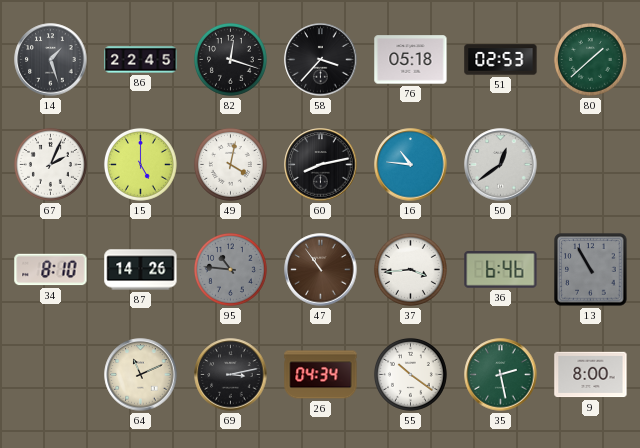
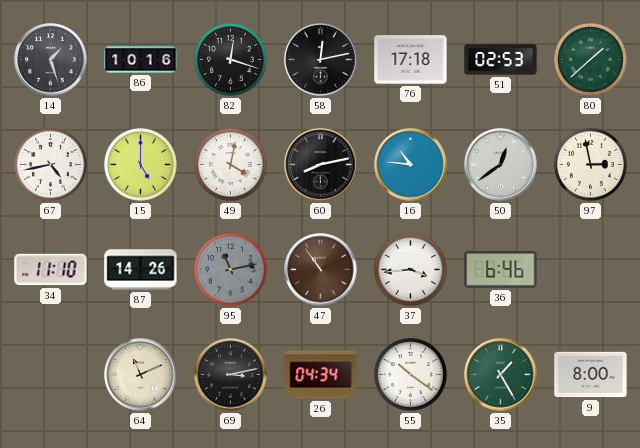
86: 22:45 -> 10:16
58: 3:37 -> 12:13
76: 05:18 -> 17:18
67: 2:04 -> 4:43
97: none -> 2:58
34: 8:10 -> 11:10
95: 10:46 -> 11:13
13: 10:55 -> none
35: 2:28 -> 1:25
